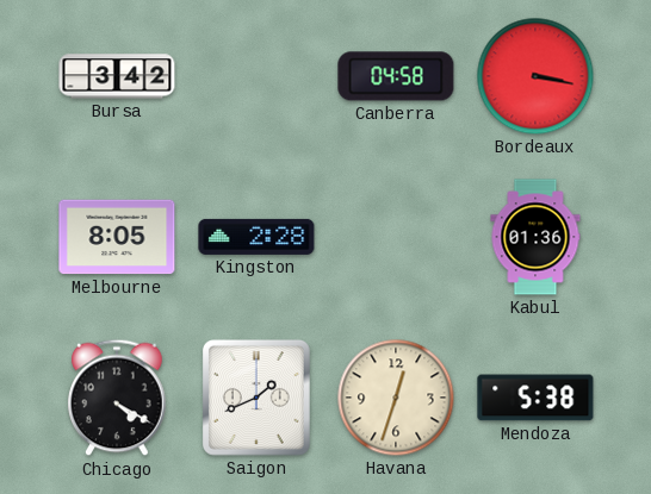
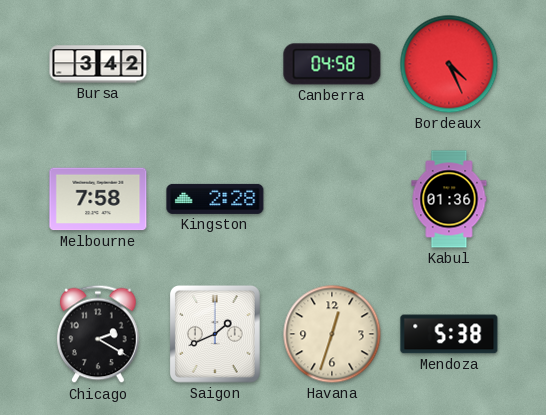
Bordeaux: 3:17 -> 4:26
Melbourne: 8:05 -> 7:58
Chicago: 4:20 -> 2:20
